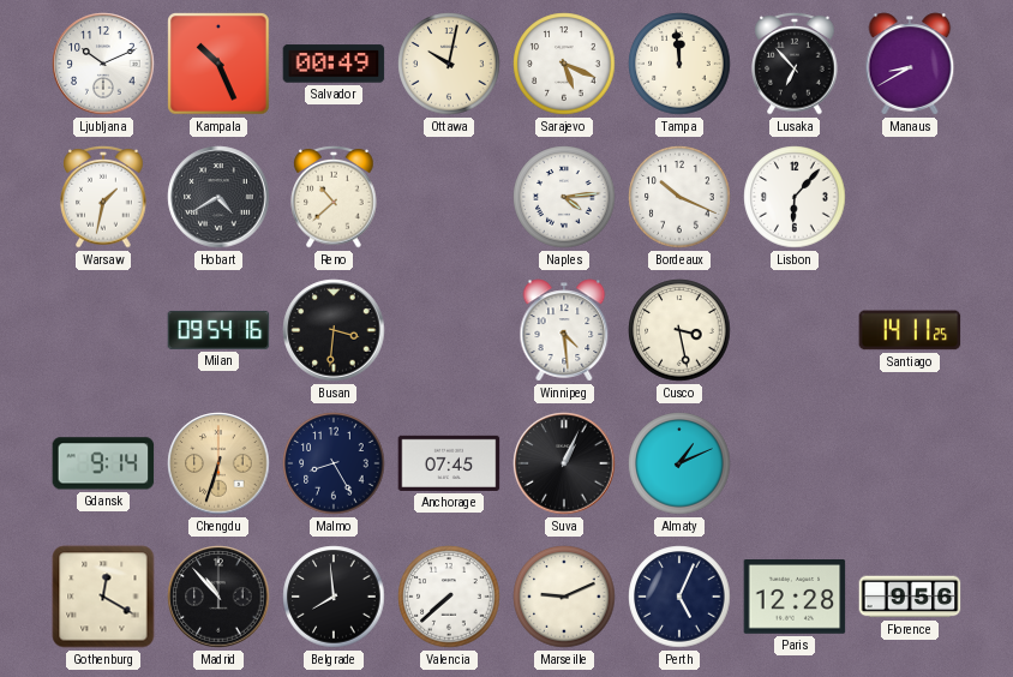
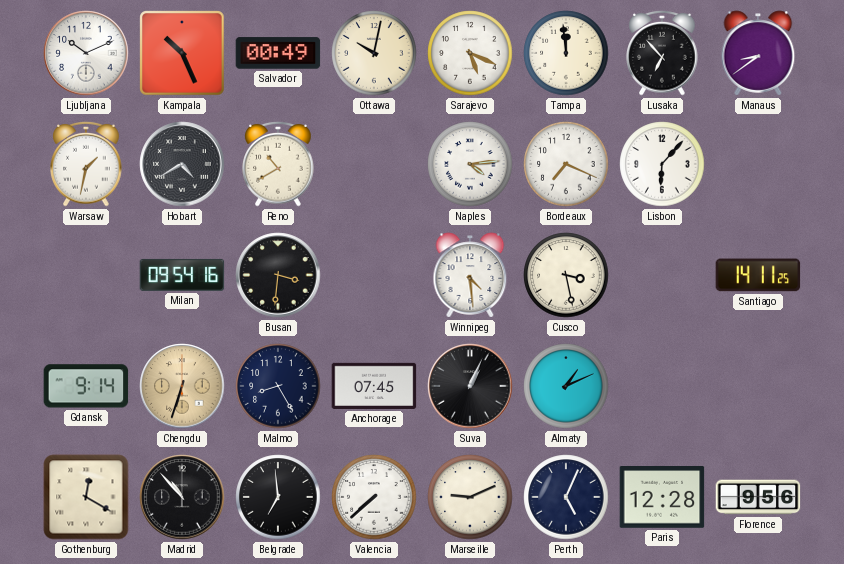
Manaus: 8:40 -> 8:39
Reno: 10:38 -> 10:40
Bordeaux: 10:19 -> 7:19
Belgrade: 7:59 -> 6:59
